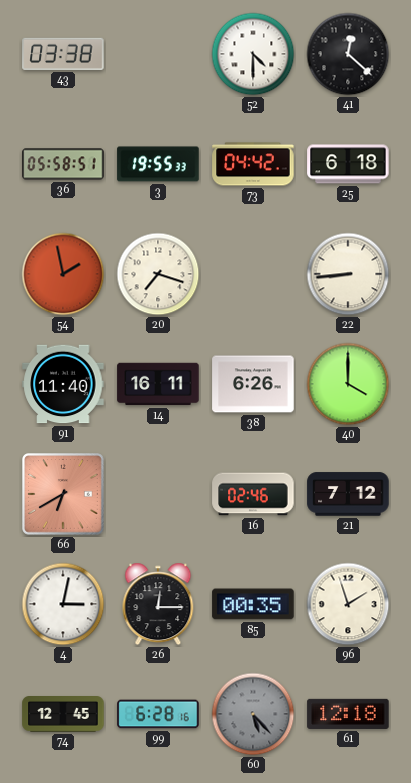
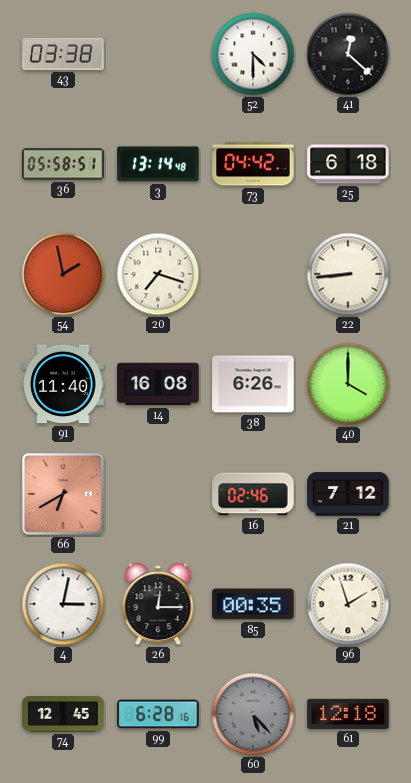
3: 19:55 -> 13:14
14: 16:11 -> 16:08
